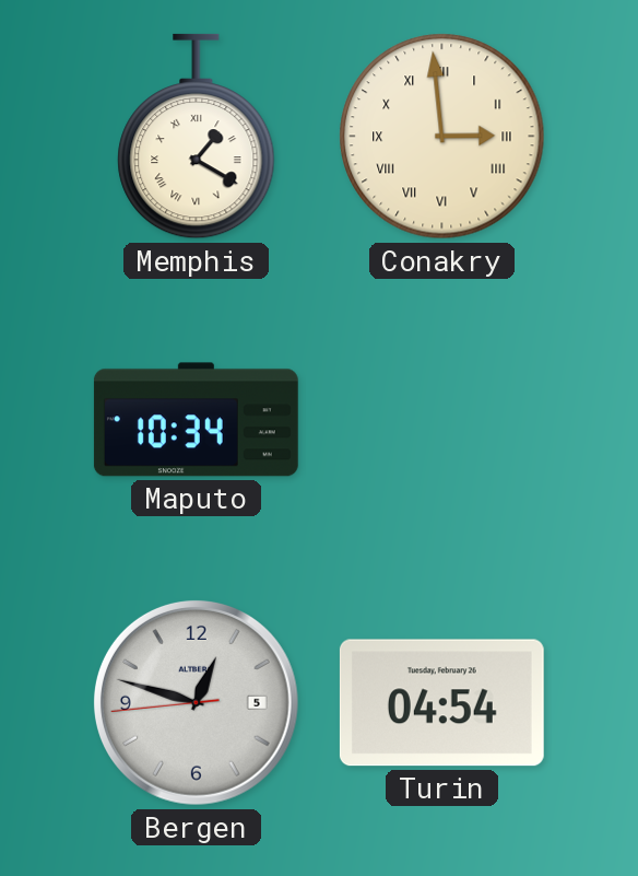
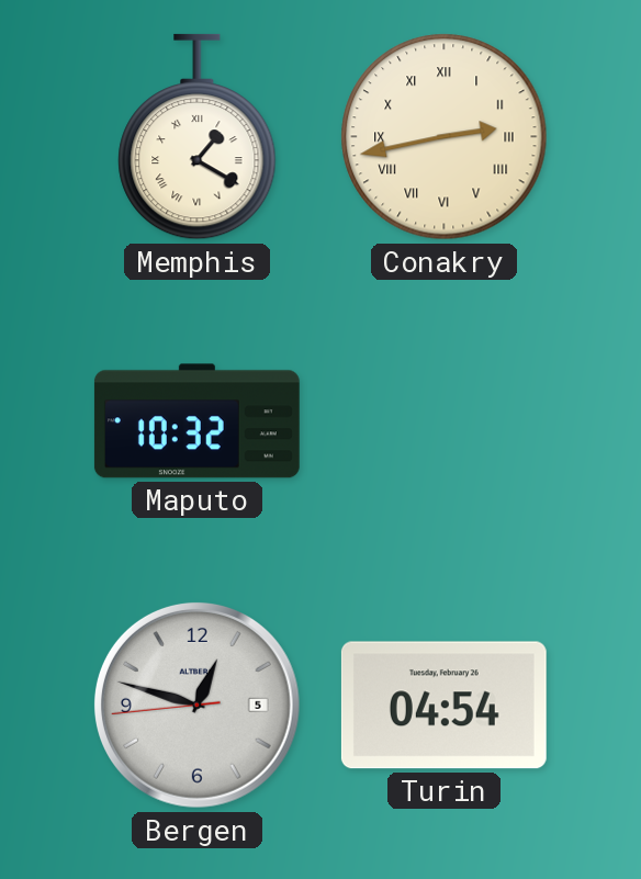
Conakry: 2:59 -> 2:43
Maputo: 10:34 -> 10:32
